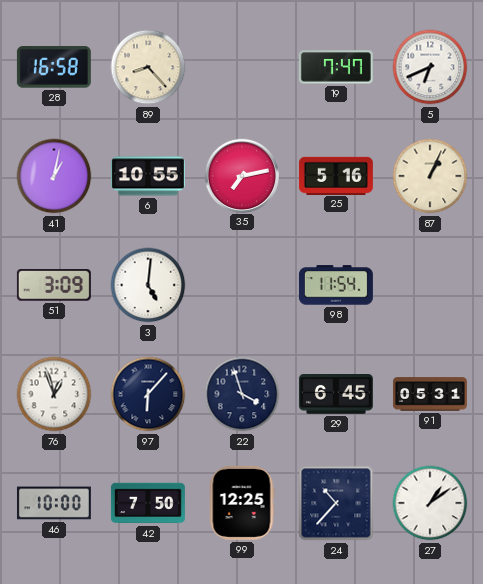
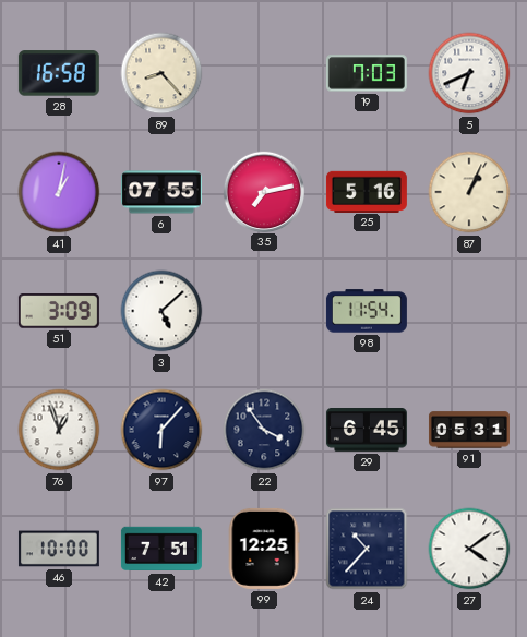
19: 7:47 -> 7:03
6: 10:55 -> 07:55
3: 5:01 -> 5:08
22: 3:57 -> 3:54
42: 7:50 -> 7:51
27: 1:09 -> 4:09
